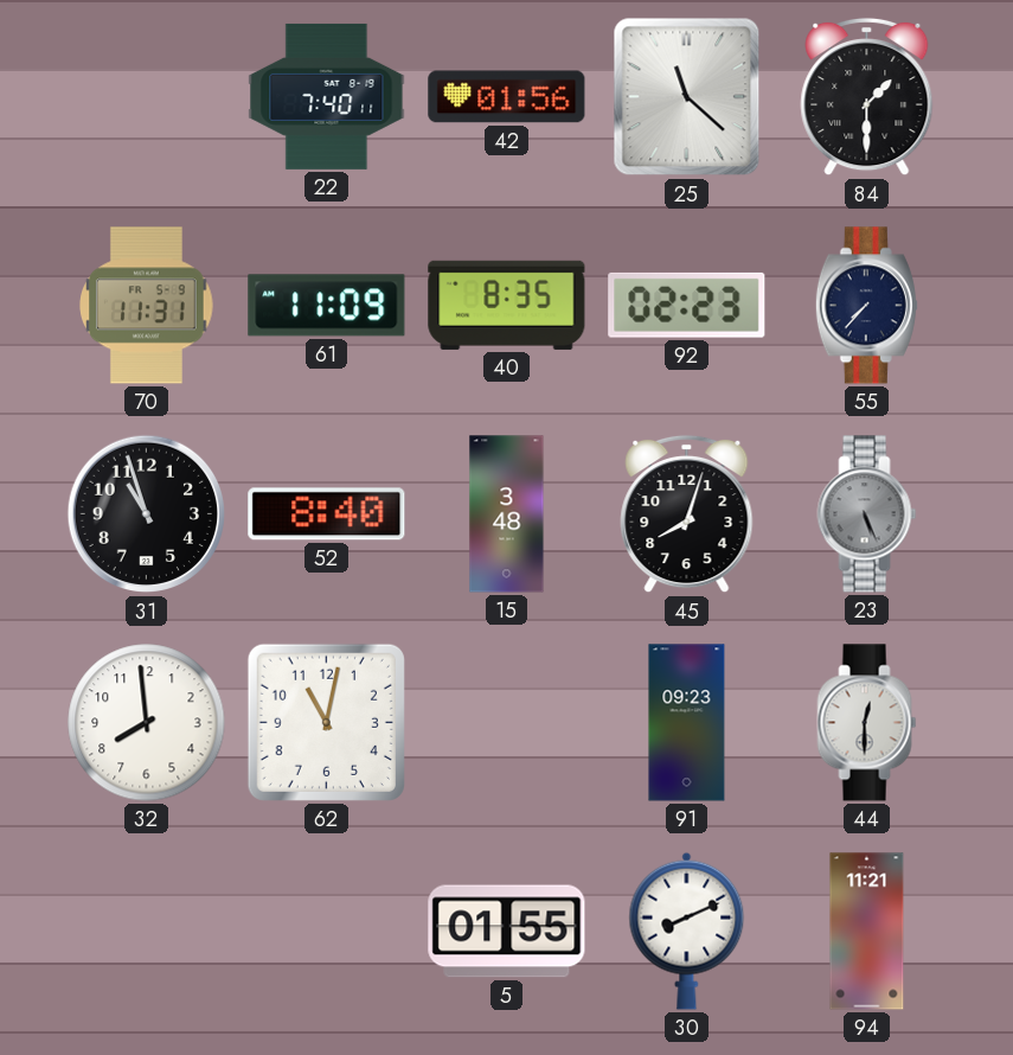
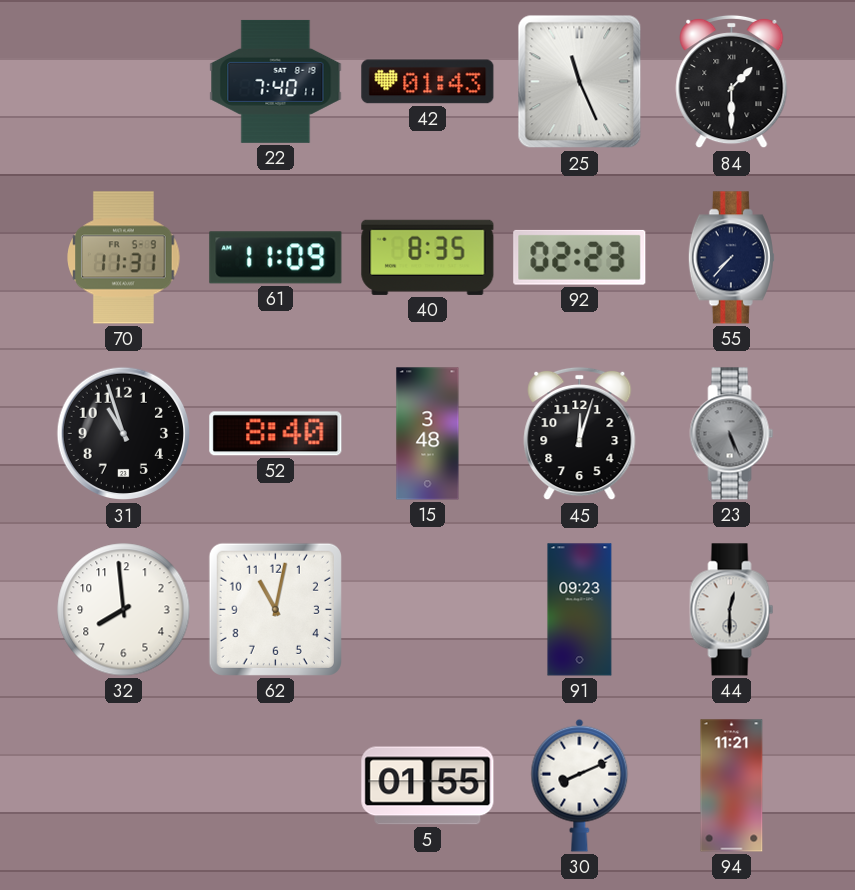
42: 01:56 -> 01:43
25: 11:22 -> 11:26
45: 8:03 -> 12:03
